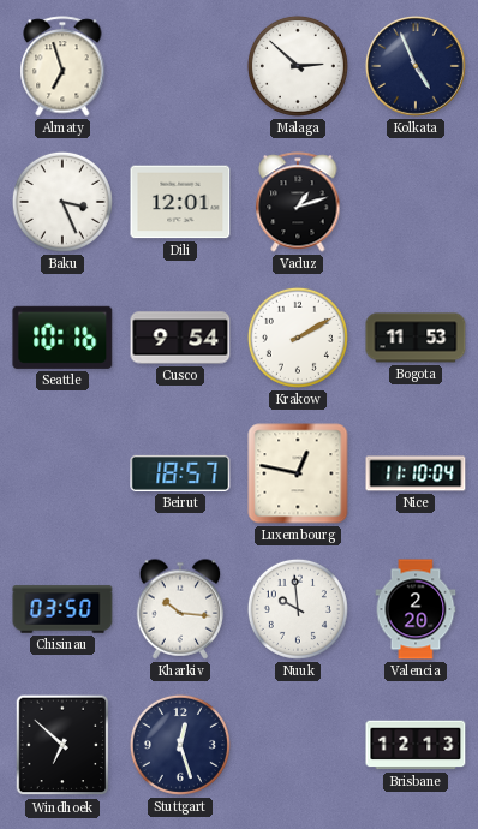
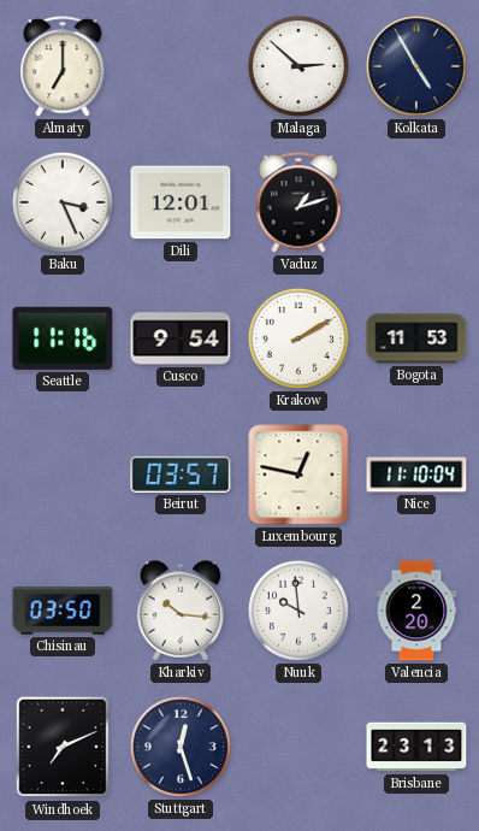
Almaty: 6:57 -> 7:00
Kolkata: 4:56 -> 4:55
Seattle: 10:16 -> 11:16
Beirut: 18:57 -> 03:57
Windhoek: 6:52 -> 7:11
Brisbane: 12:13 -> 23:13
